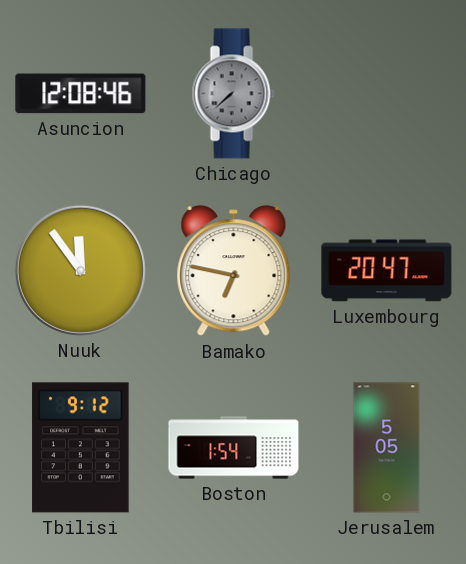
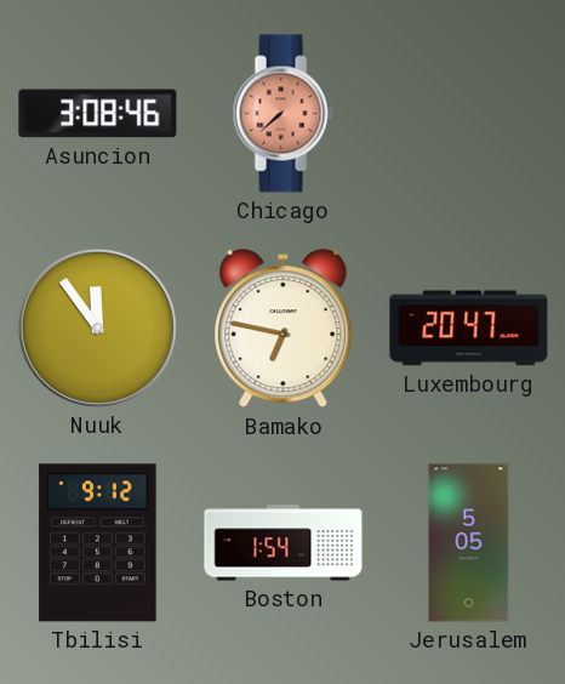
Asuncion: 12:08 -> 3:08
Chicago dial: grey -> salmon
